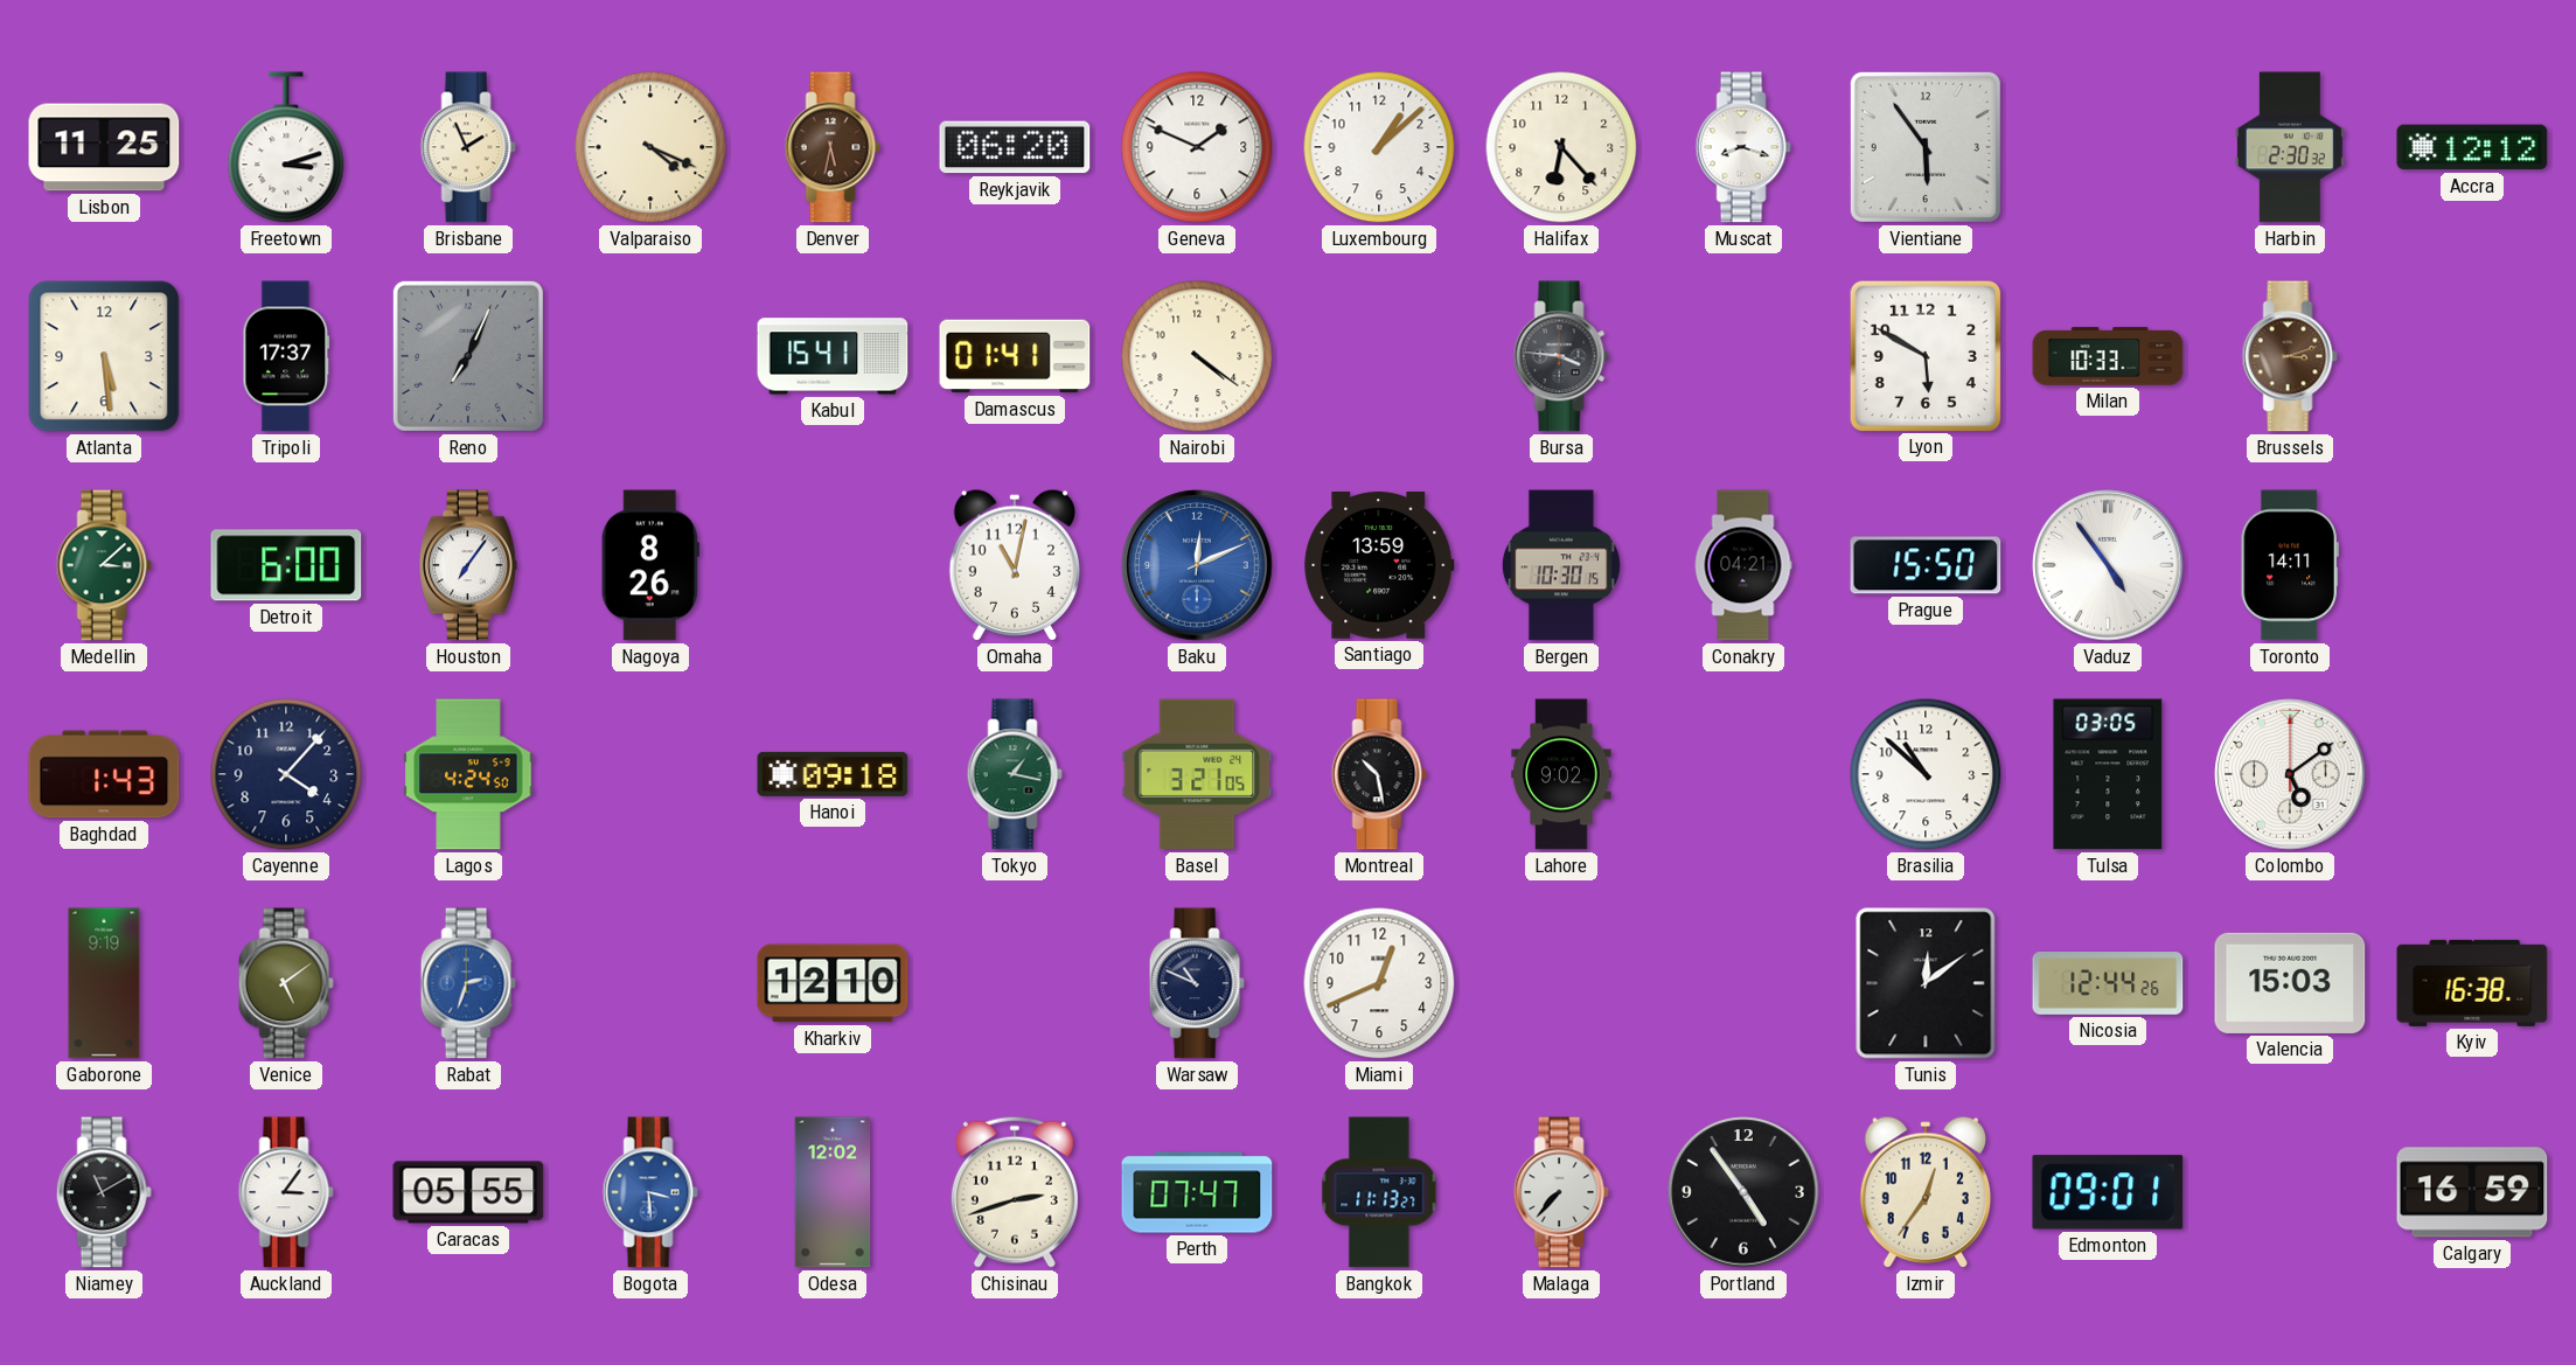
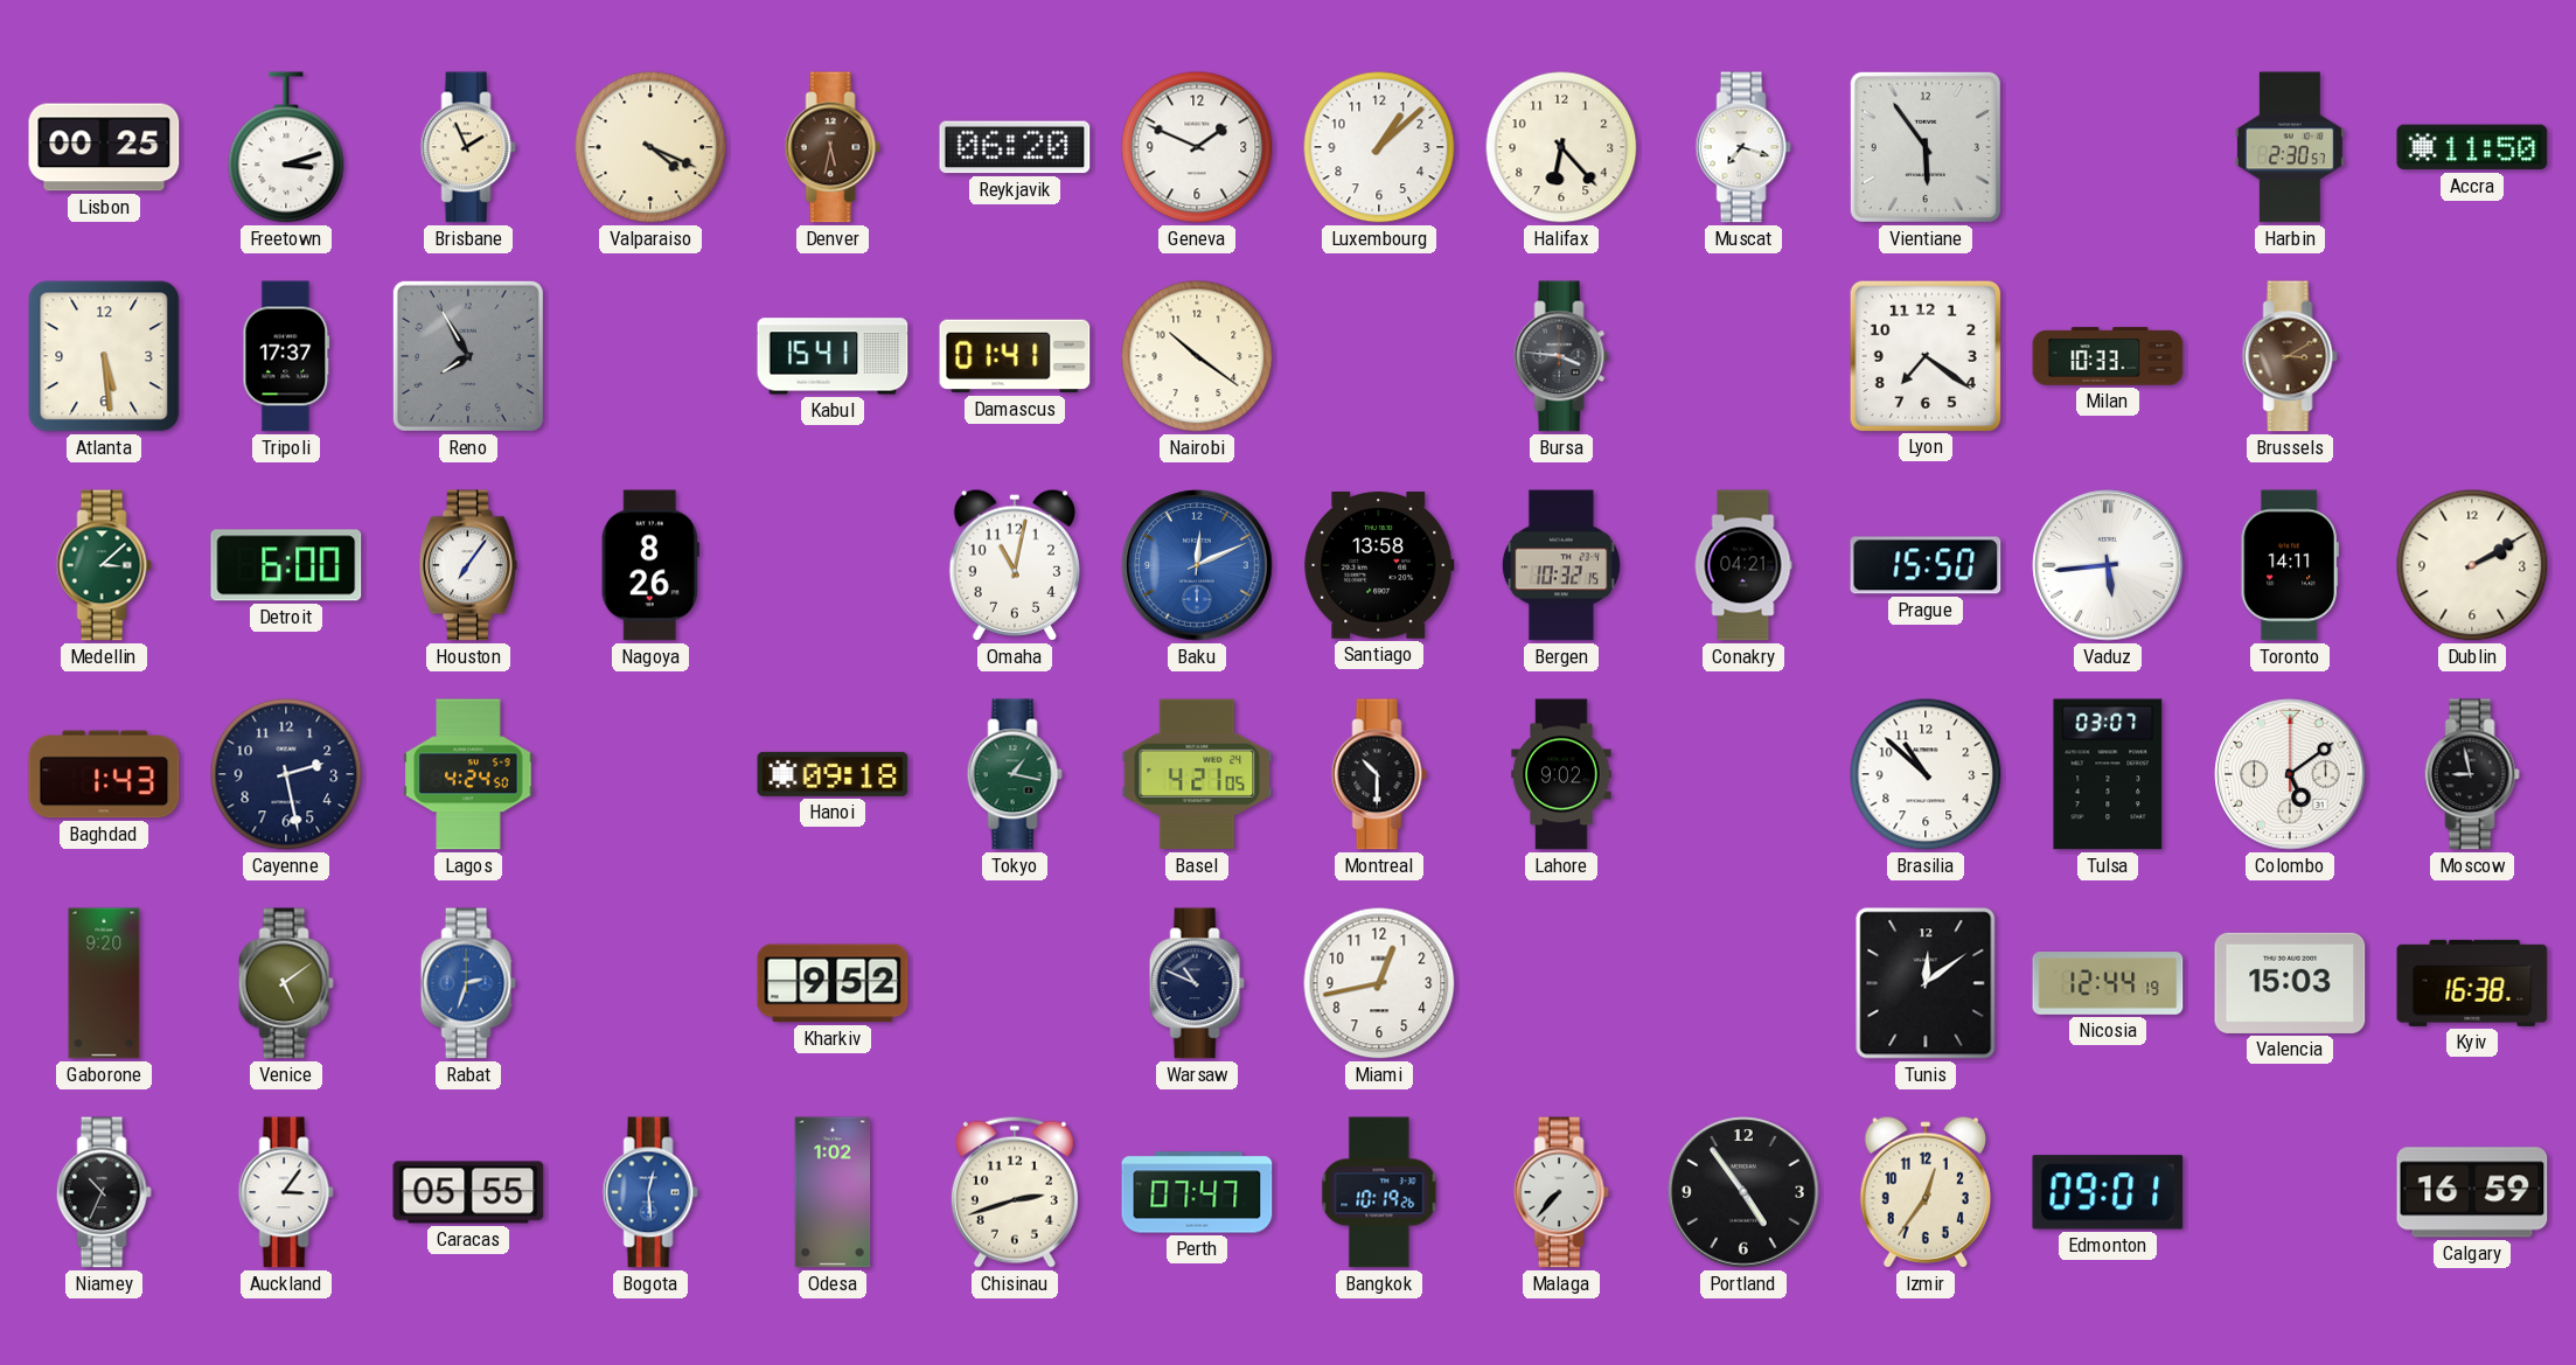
Lisbon: 11:25 -> 00:25
Muscat: 8:18 -> 7:18
Harbin: 2:30:32 -> 2:30:57
Accra: 12:12 -> 11:50
Reno: 7:04 -> 7:55
Nairobi: 4:21 -> 10:21
Lyon: 5:50 -> 7:21
Brussels: 3:12 -> 3:10
Santiago: 13:59 -> 13:58
Bergen: 10:30 -> 10:32
Vaduz: 4:54 -> 5:44
Dublin: none -> 2:10
Cayenne: 4:07 -> 2:28
Basel: 3:21 -> 4:21
Montreal: 10:28 -> 10:30
Tulsa: 03:05 -> 03:07
Moscow: none -> 8:58
Gaborone: 9:19 -> 9:20
Kharkiv: 12:10 -> 9:52
Miami: 12:41 -> 12:43
Nicosia: 12:44:26 -> 12:44:19
Niamey: 11:10 -> 10:34
Bogota: 3:29 -> 12:29
Odesa: 12:02 -> 1:02
Bangkok: 11:13 -> 10:19
